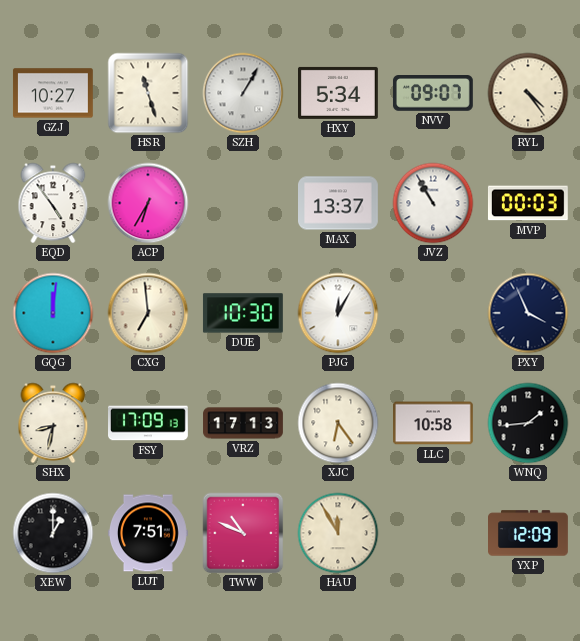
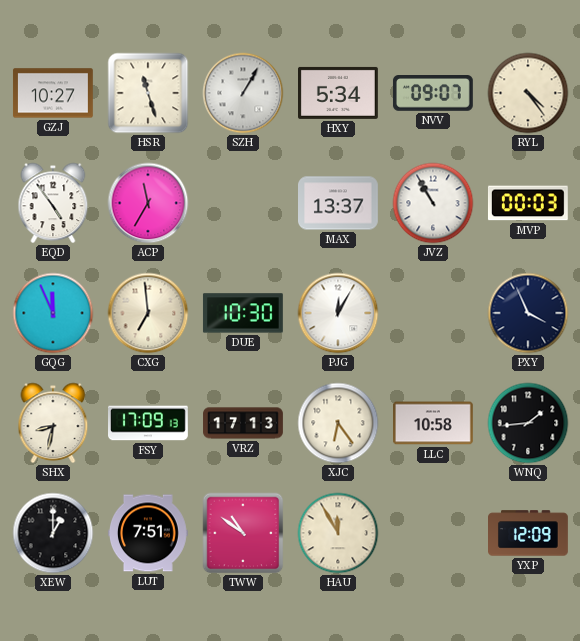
ACP: 6:35 -> 11:35
GQG: 12:01 -> 11:56
TWW: 10:49 -> 10:51
